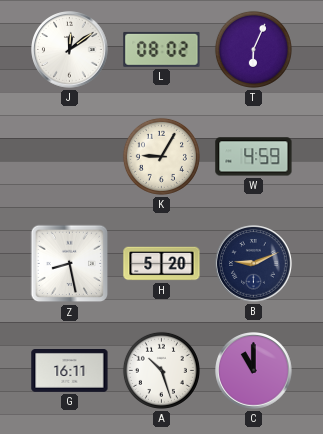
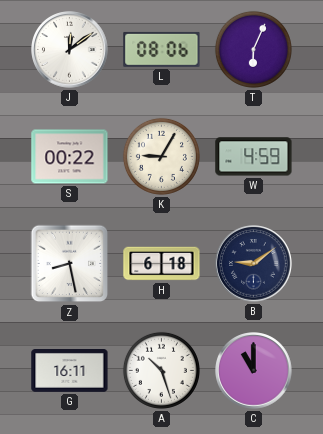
L: 08:02 -> 08:06
S: none -> 00:22
H: 5:20 -> 6:18
B: 9:11 -> 9:09
